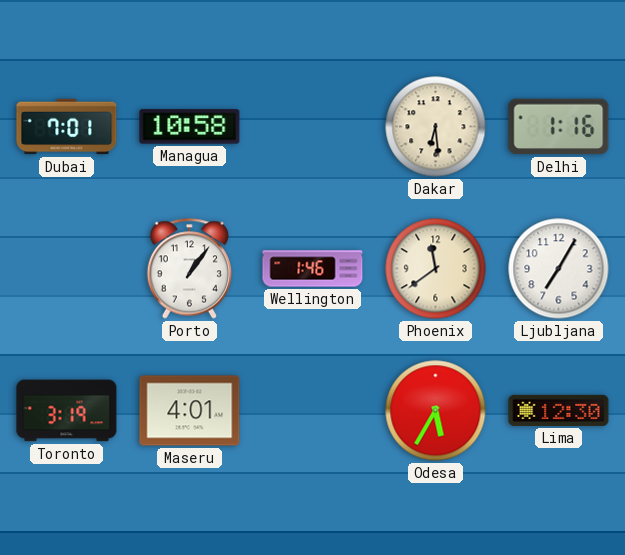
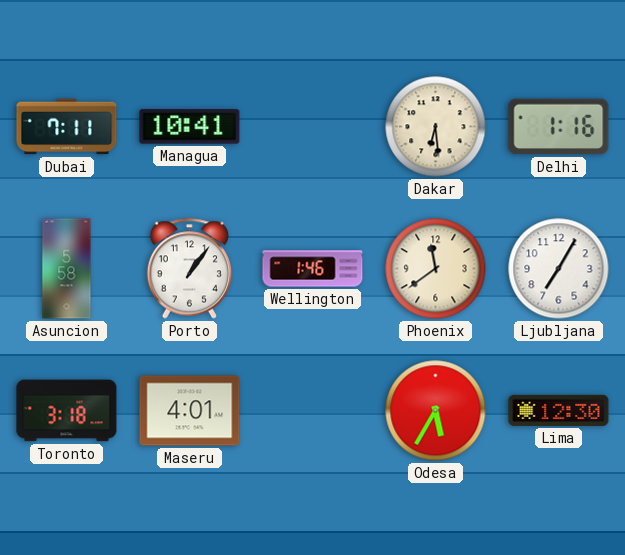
Dubai: 7:01 -> 7:11
Managua: 10:58 -> 10:41
Asuncion: none -> 5:58
Toronto: 3:19 -> 3:18
